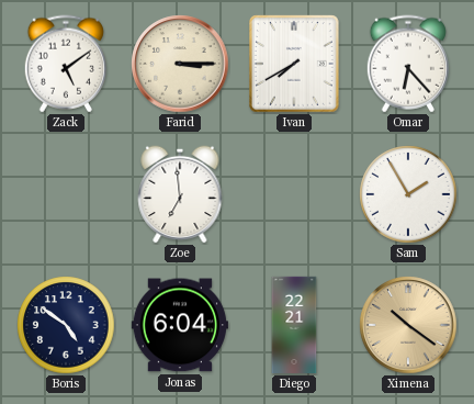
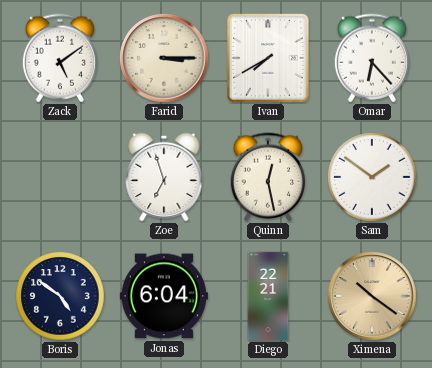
Zoe: 6:59 -> 6:57
Quinn: none -> 12:28
Sam: 1:55 -> 1:51
